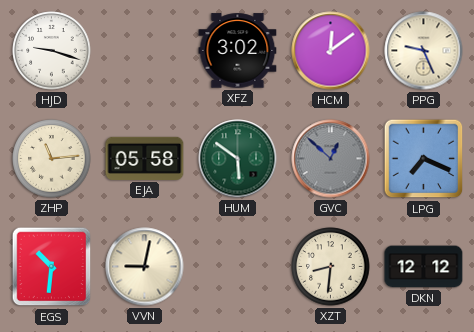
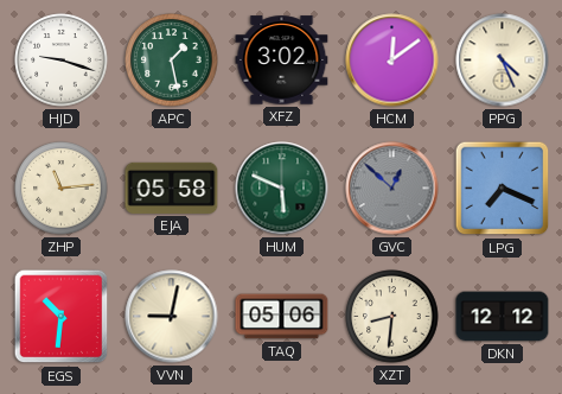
APC: none -> 1:28
PPG: 9:26 -> 4:26
HUM: 5:51 -> 5:49
TAQ: none -> 05:06
